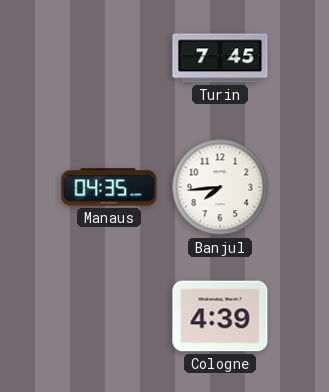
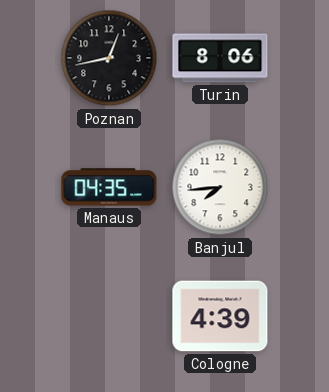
Poznan: none -> 12:43
Turin: 7:45 -> 8:06
